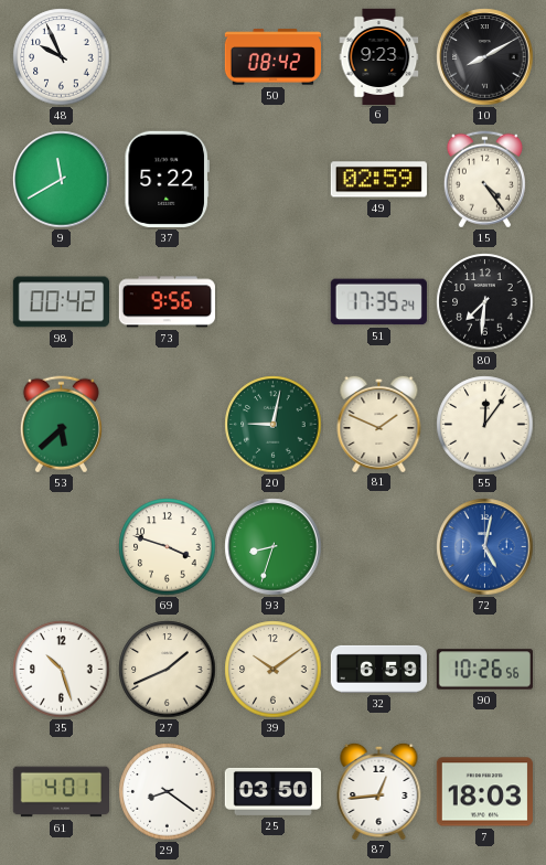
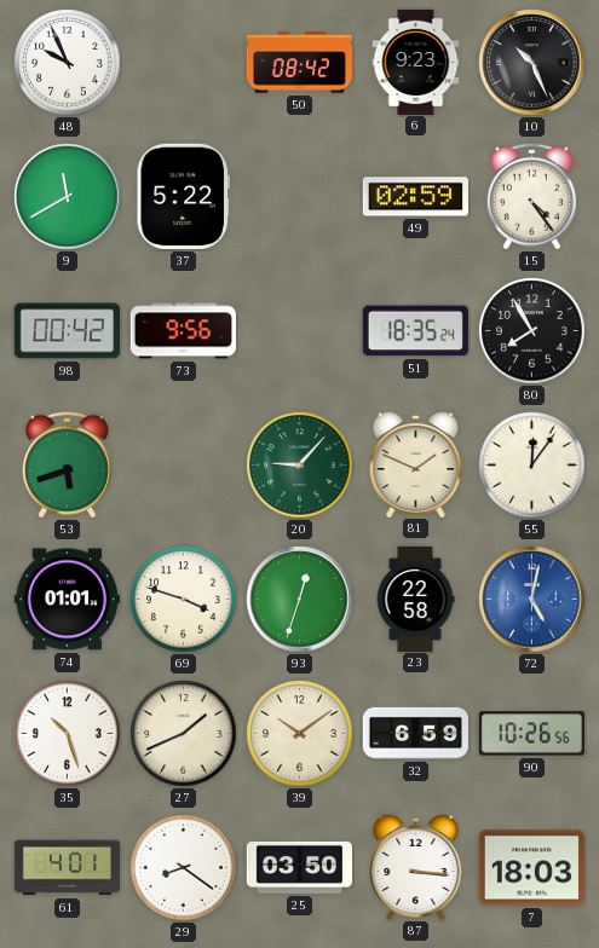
10: 8:10 -> 10:26
51: 17:35 -> 18:35
80: 7:31 -> 7:55
53: 5:38 -> 5:42
20: 9:02 -> 9:07
74: none -> 01:01
93: 8:33 -> 12:33
23: none -> 22:58
87: 12:44 -> 3:16
